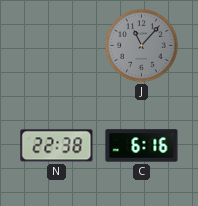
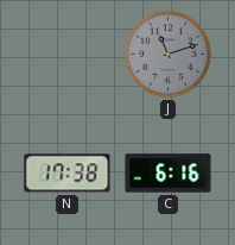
J: 11:07 -> 11:12
N: 22:38 -> 17:38
